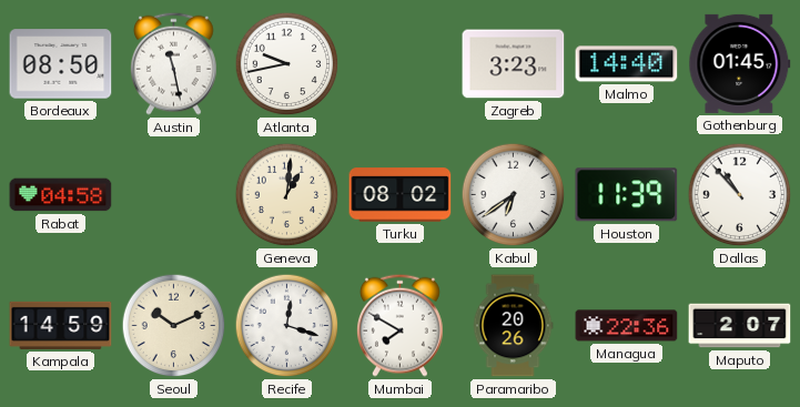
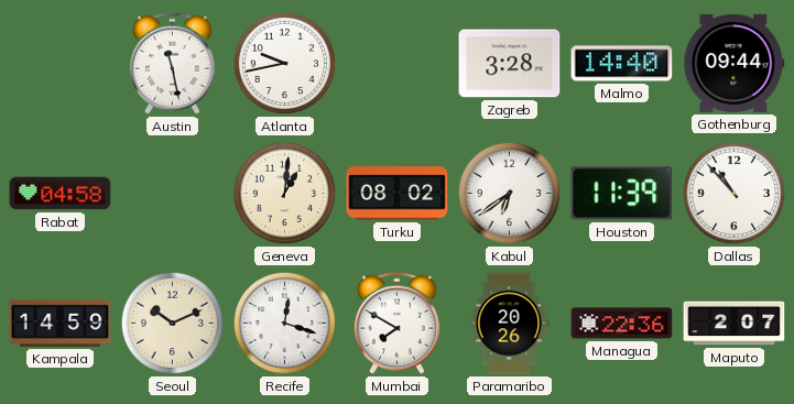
Bordeaux: 08:50 -> none
Zagreb: 3:23 -> 3:28
Gothenburg: 01:45 -> 09:44
